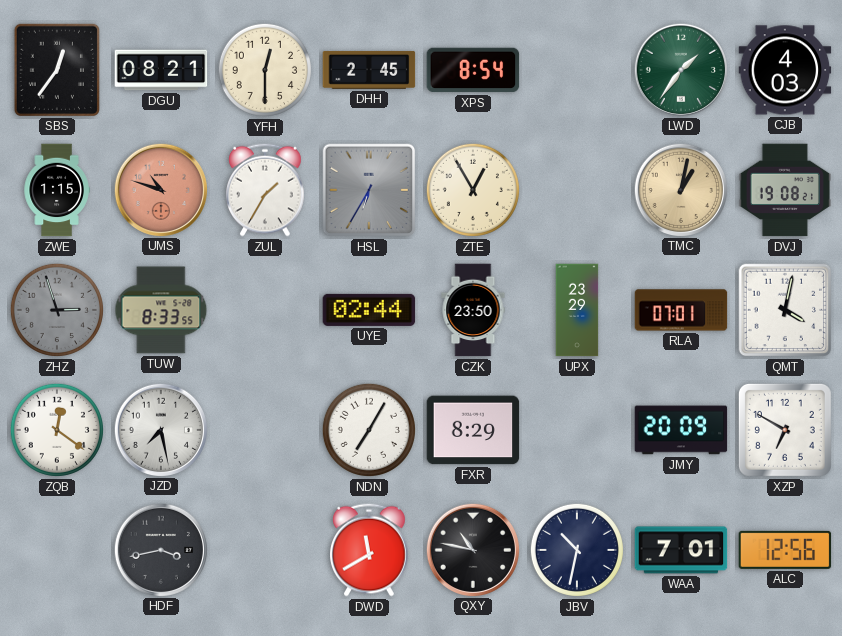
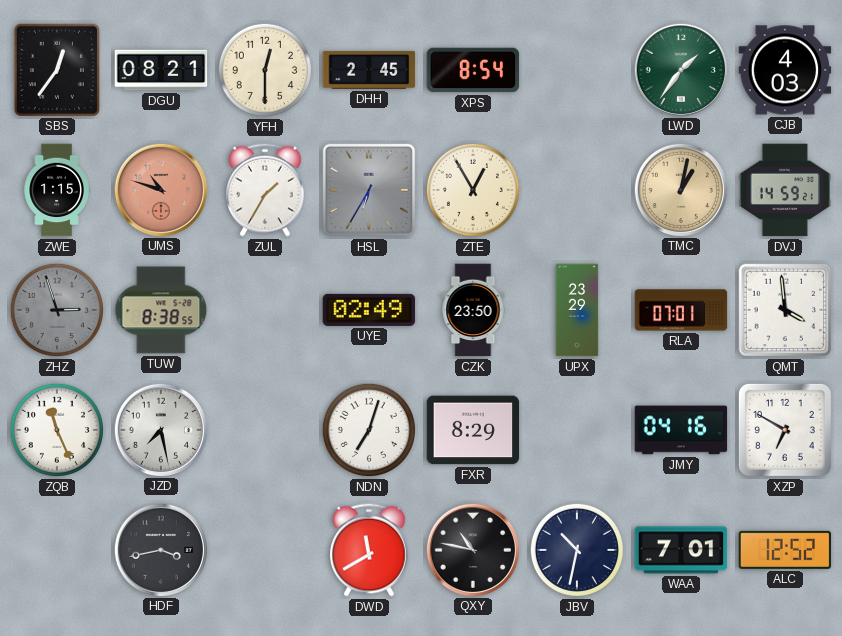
DVJ: 19:08 -> 14:59
TUW: 8:33 -> 8:38
UYE: 02:44 -> 02:49
QMT: 4:02 -> 3:59
ZQB: 12:21 -> 11:26
NDN: 7:05 -> 7:03
JMY: 20:09 -> 04:16
ALC: 12:56 -> 12:52
